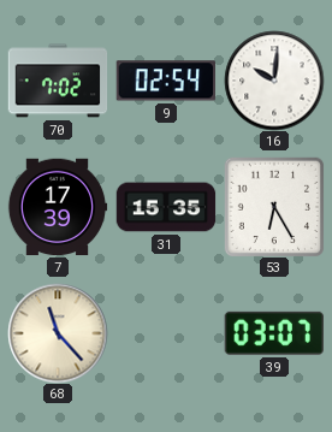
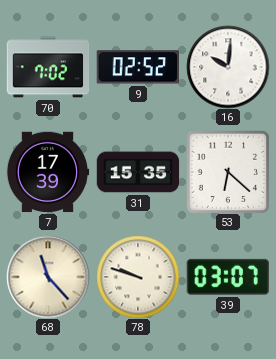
9: 02:54 -> 02:52
53: 6:25 -> 6:22
78: none -> 9:48
